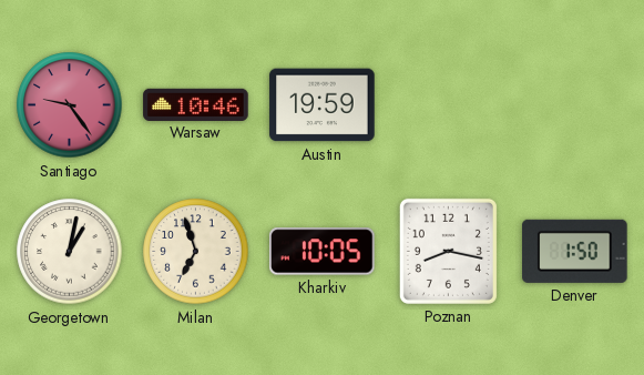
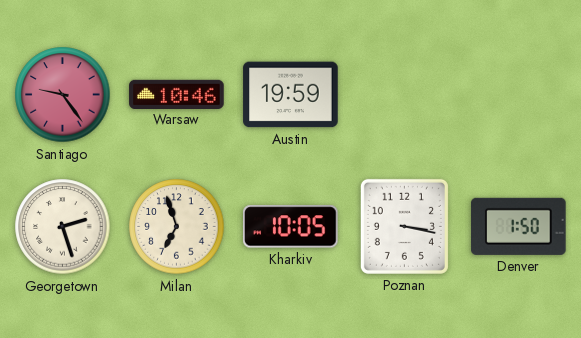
Georgetown: 1:02 -> 2:27
Poznan: 8:17 -> 3:17
